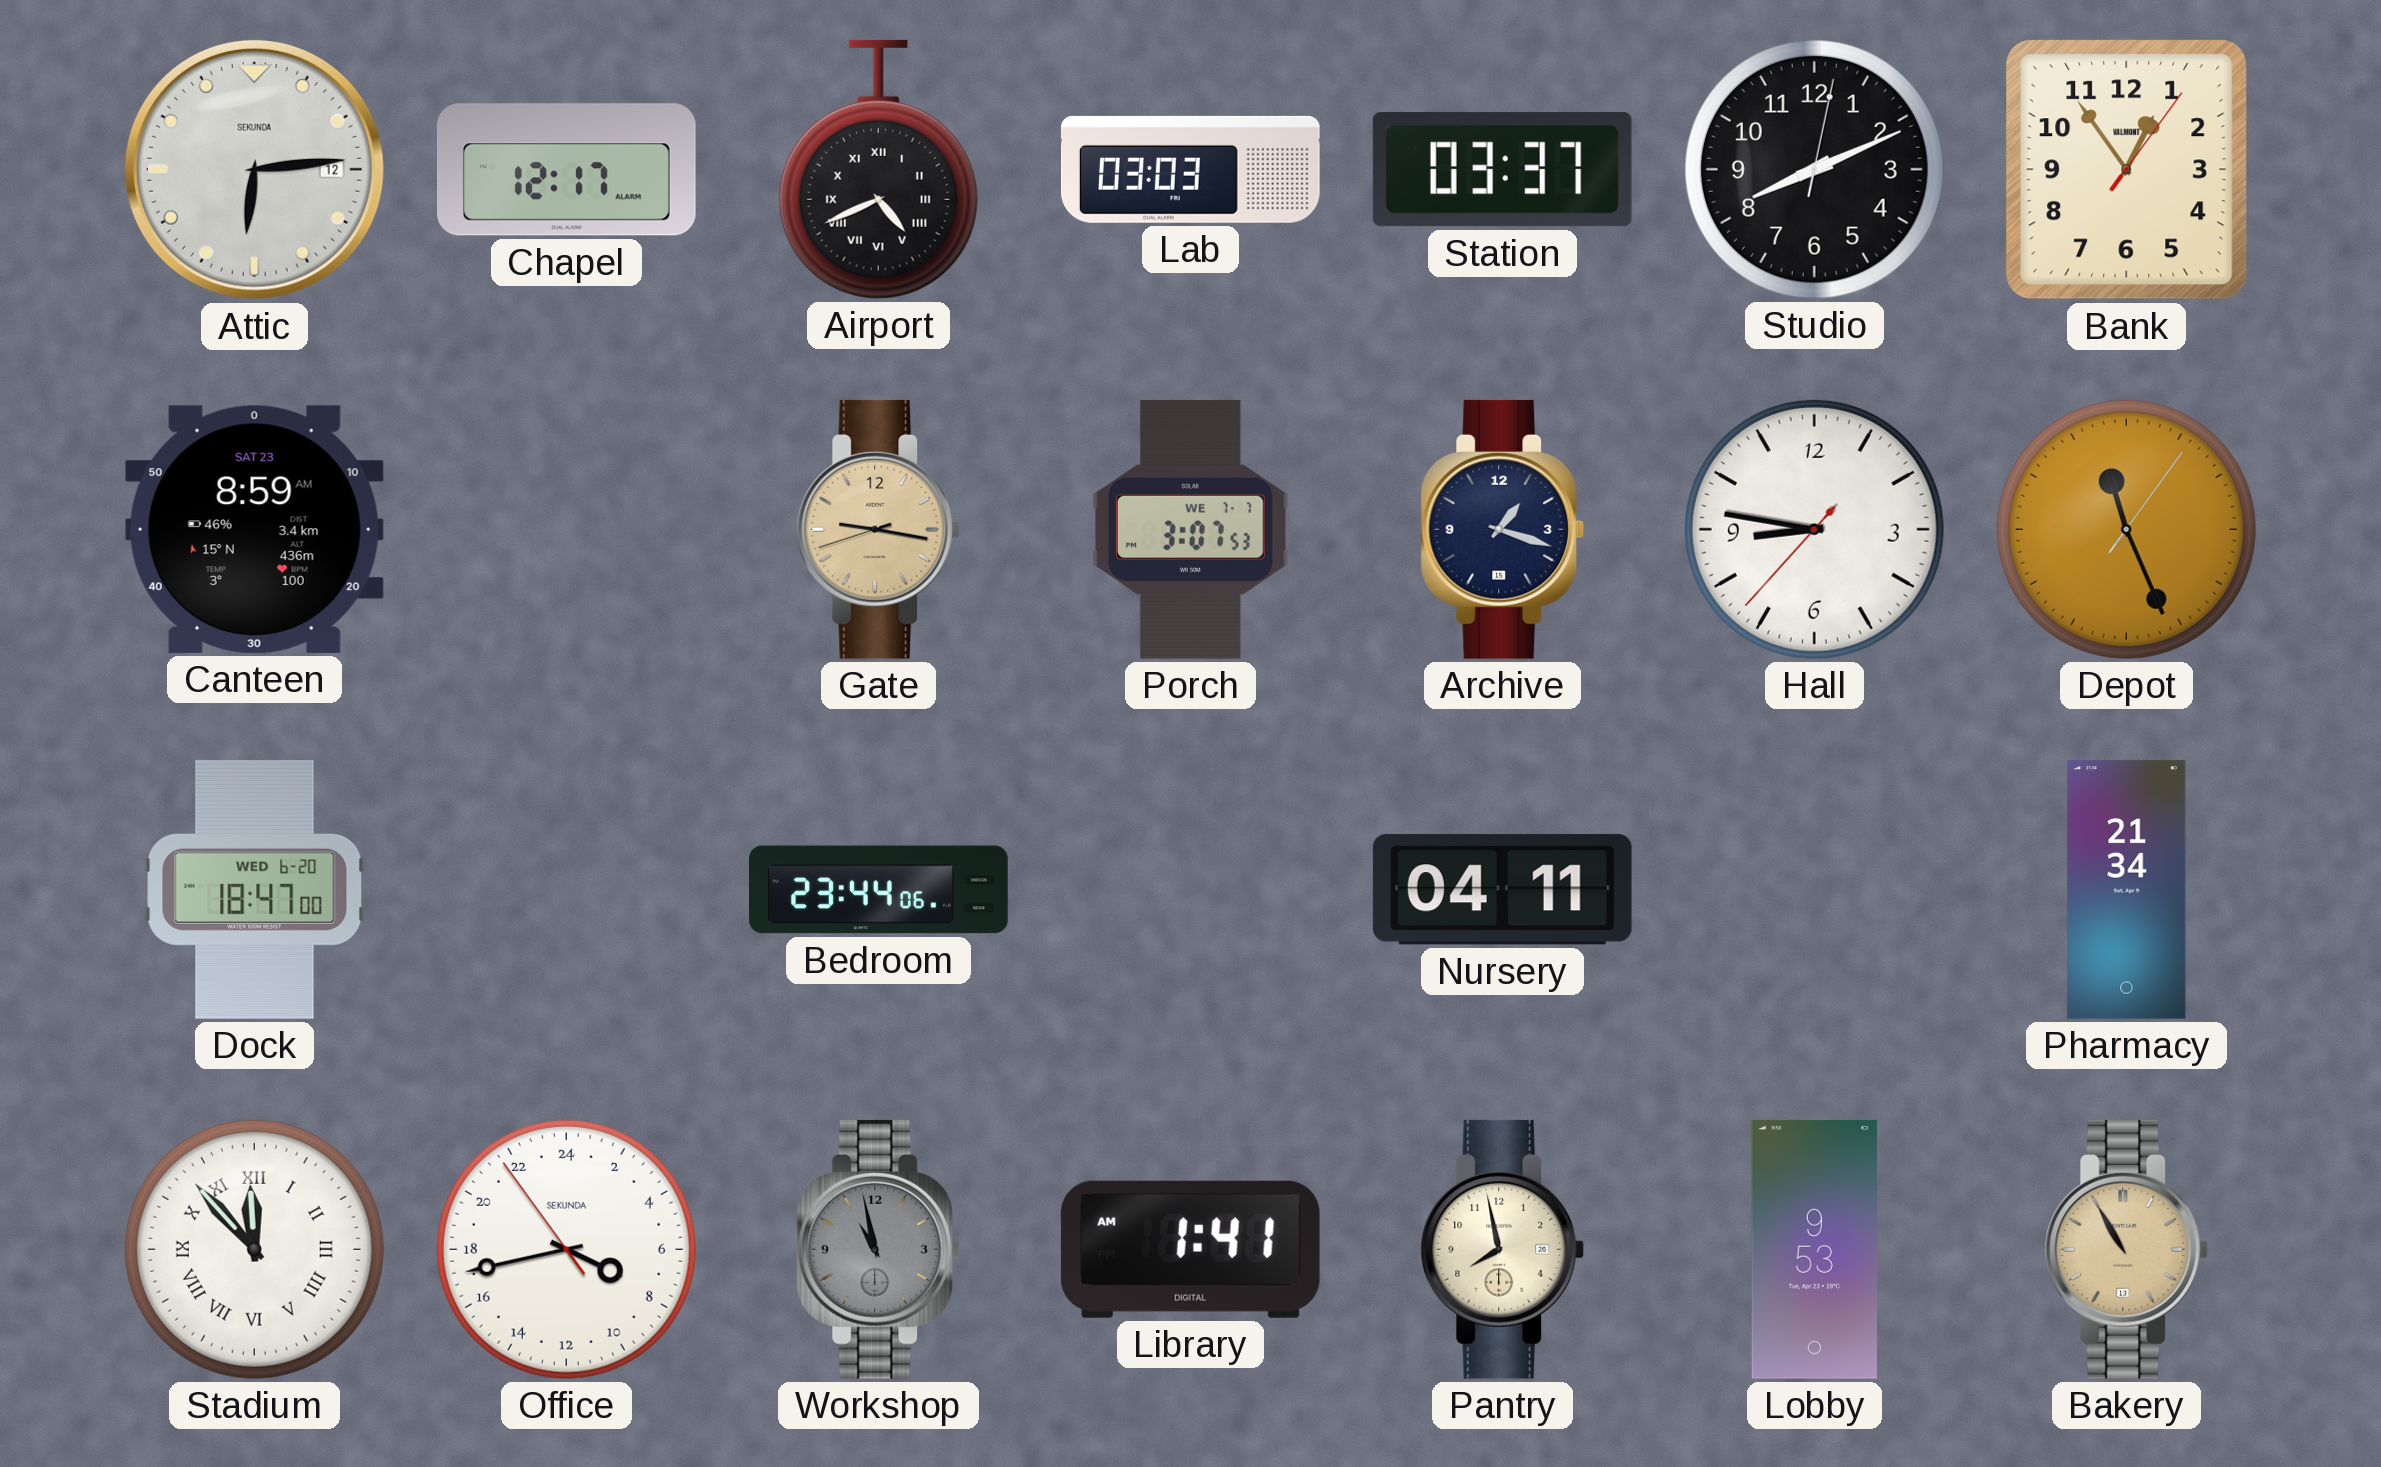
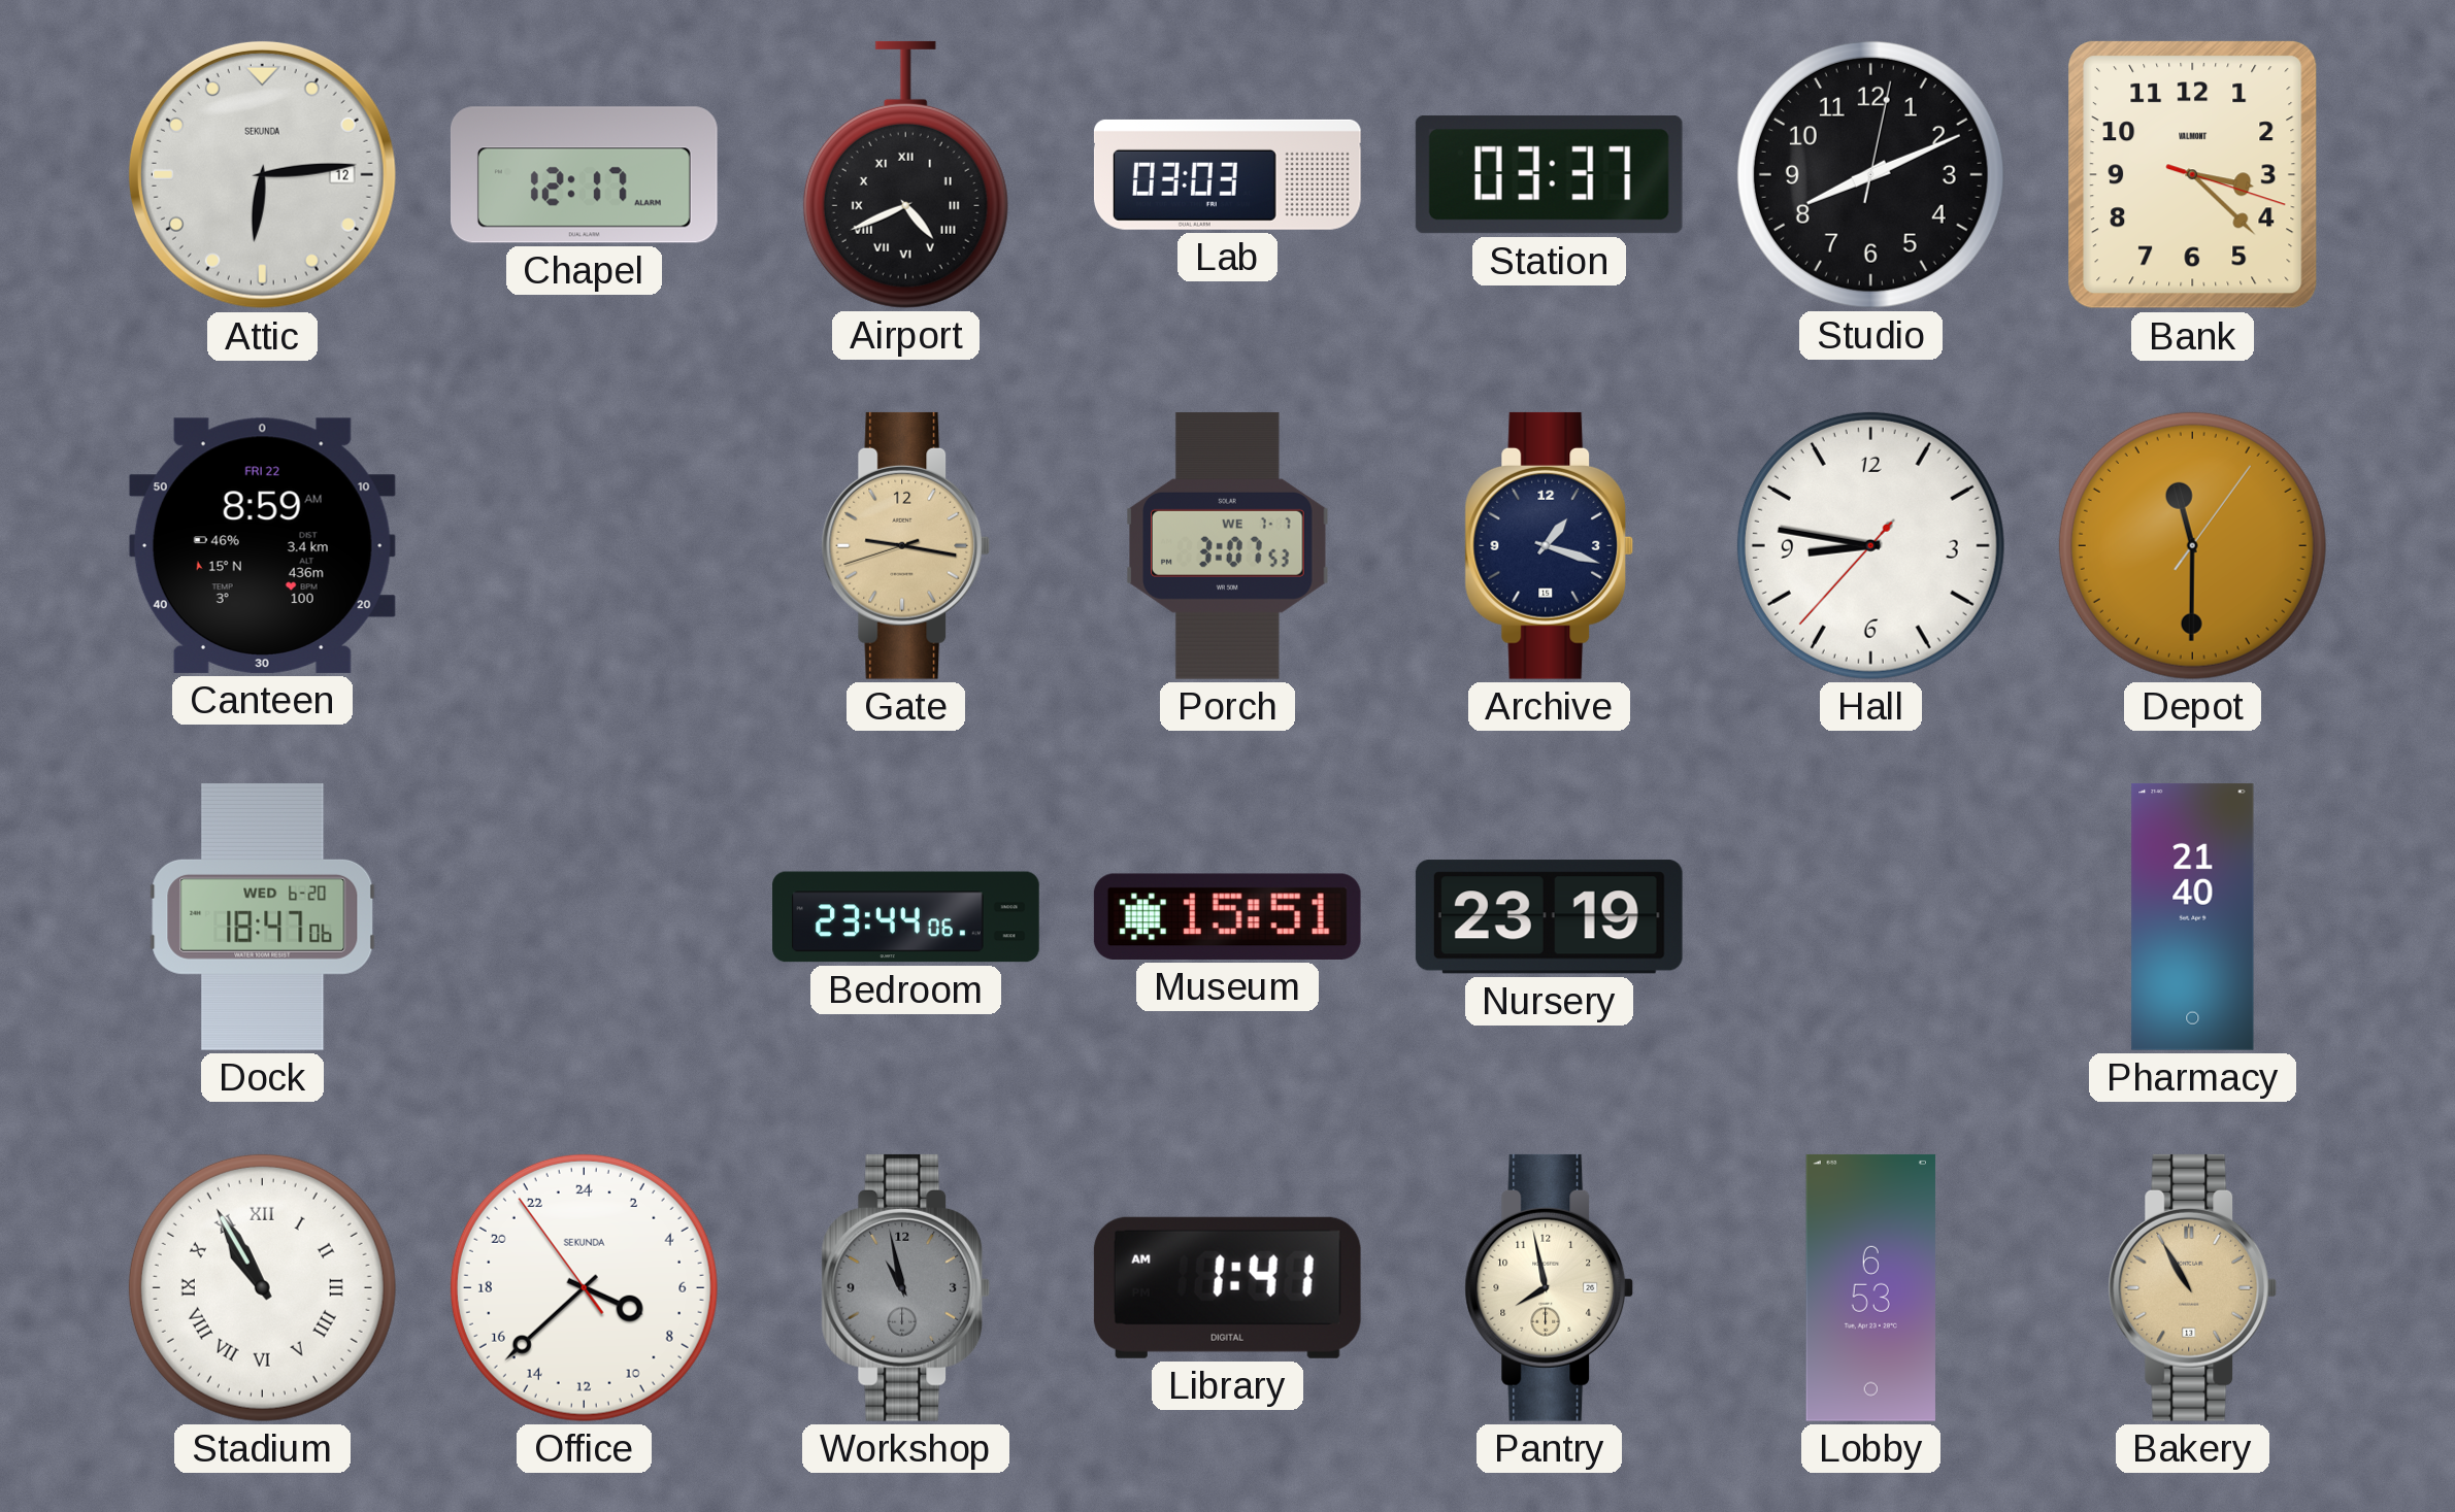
Bank: 12:54 -> 3:22
Canteen date: SAT 23 -> FRI 22
Depot: 11:26 -> 11:30
Dock: 18:47:00 -> 18:47:06
Museum: none -> 15:51
Nursery: 04:11 -> 23:19
Pharmacy: 21:34 -> 21:40
Stadium: 11:53 -> 10:55
Office: 7:42 -> 7:37
Lobby: 9:53 -> 6:53
